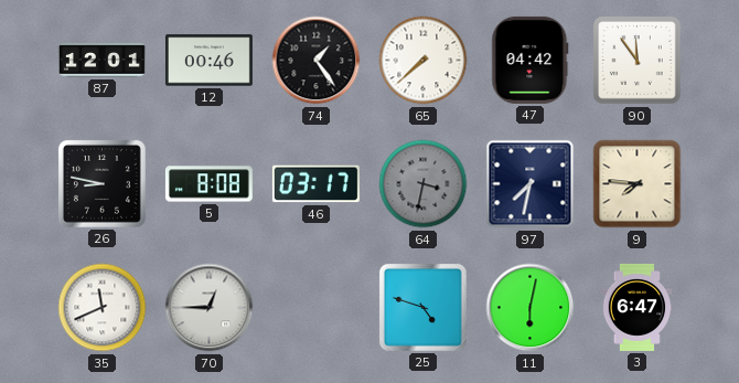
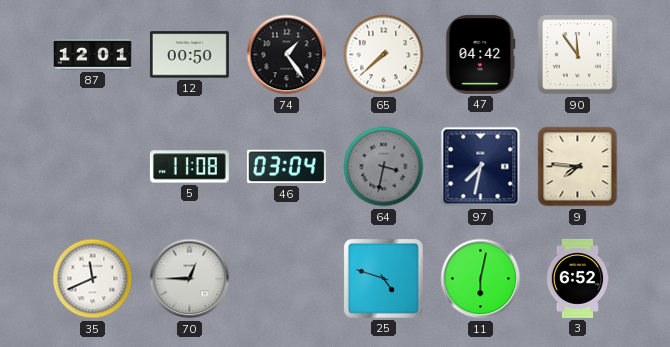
12: 00:46 -> 00:50
26: 8:47 -> none
5: 8:08 -> 11:08
46: 03:17 -> 03:04
3: 6:47 -> 6:52
